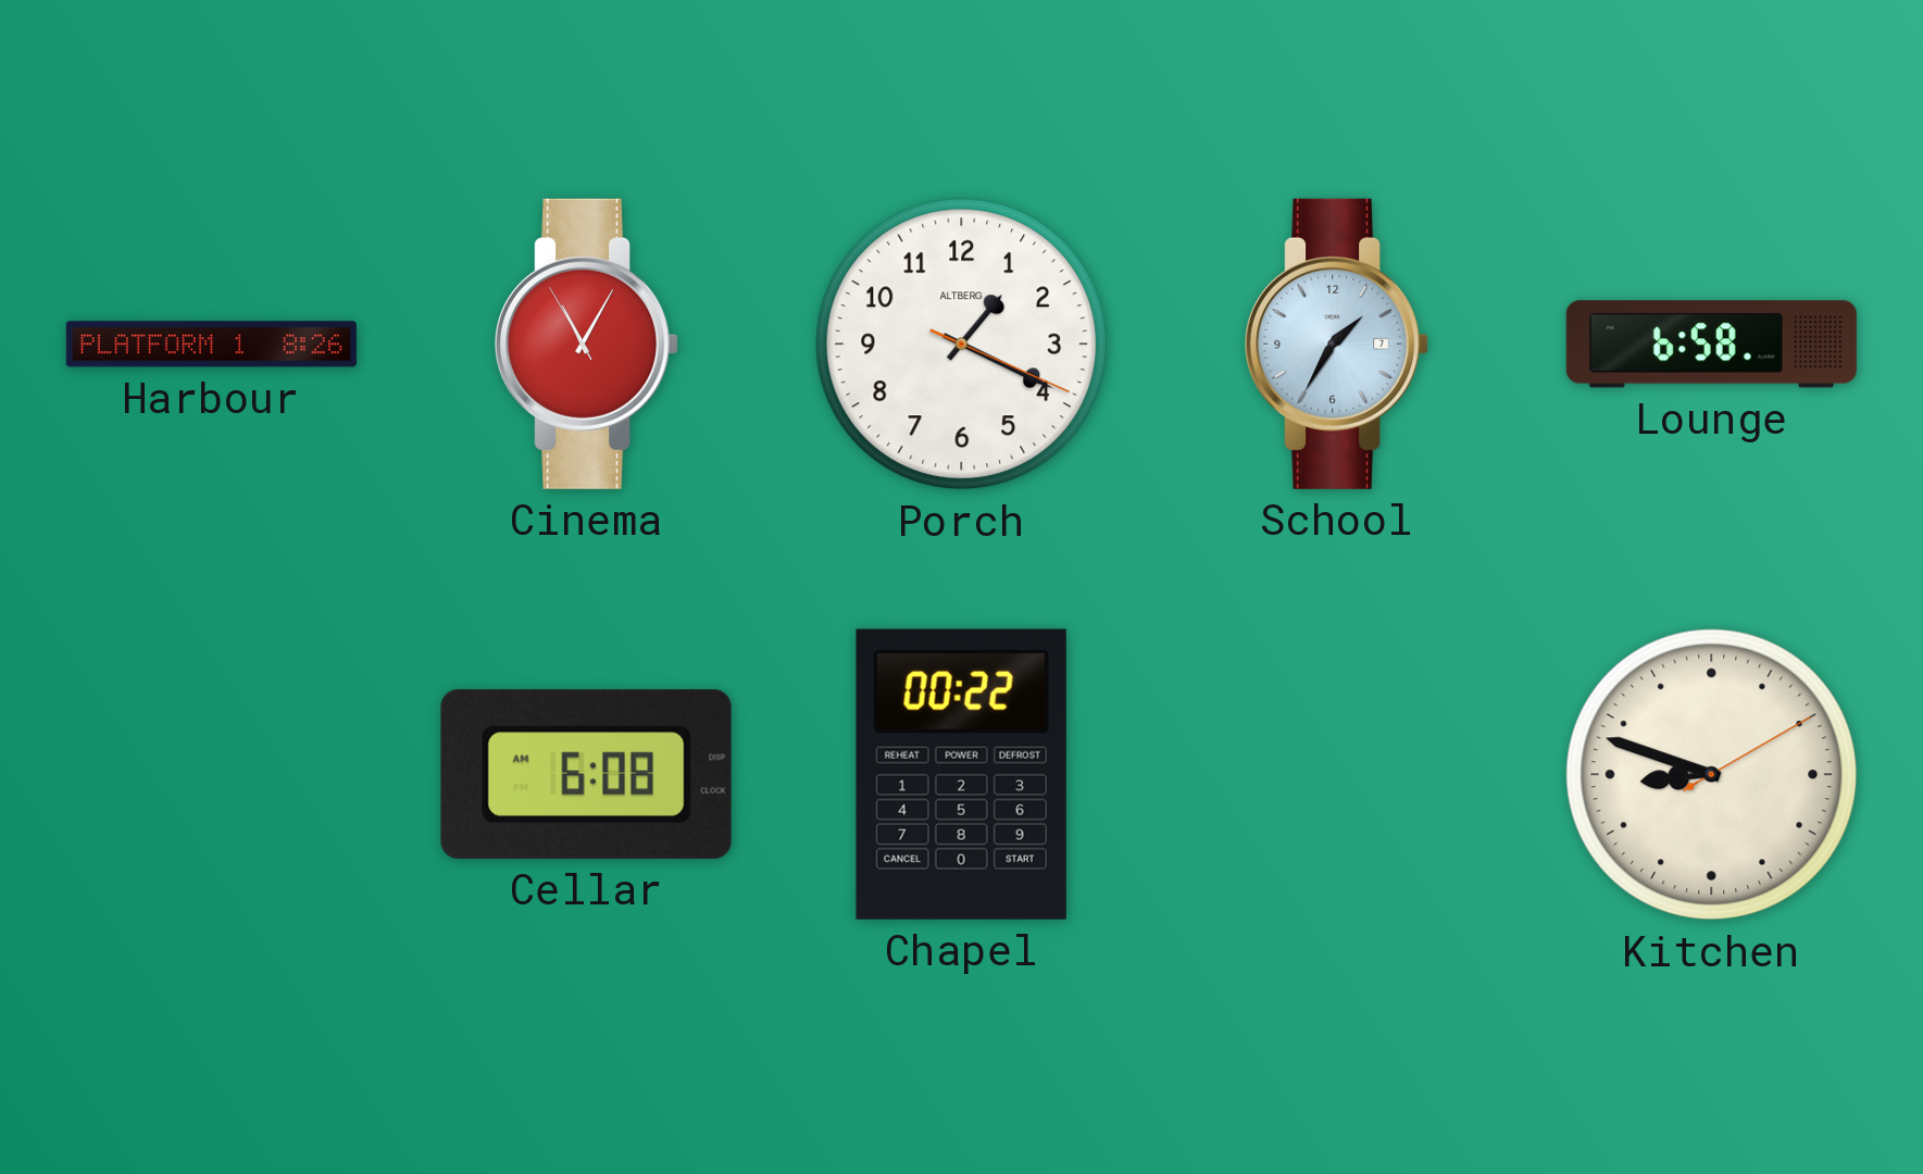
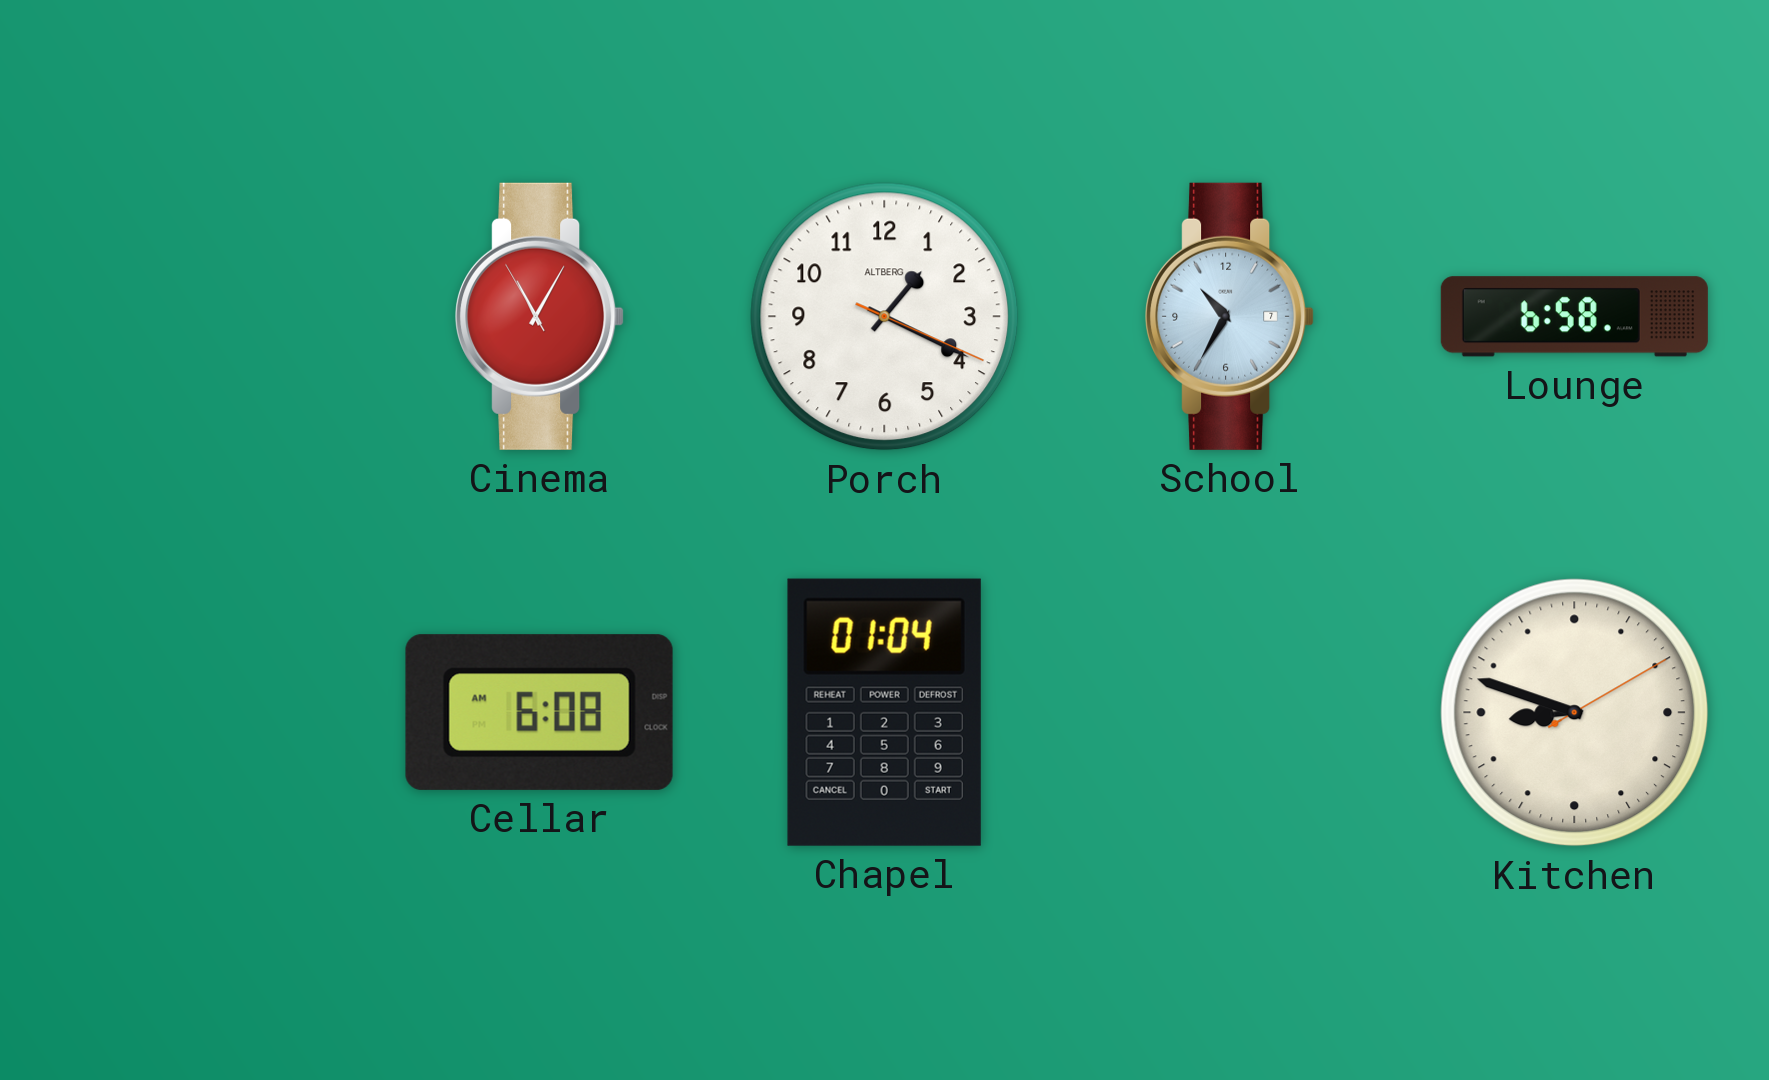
Harbour: 8:26 -> none
School: 1:35 -> 10:35
Chapel: 00:22 -> 01:04
